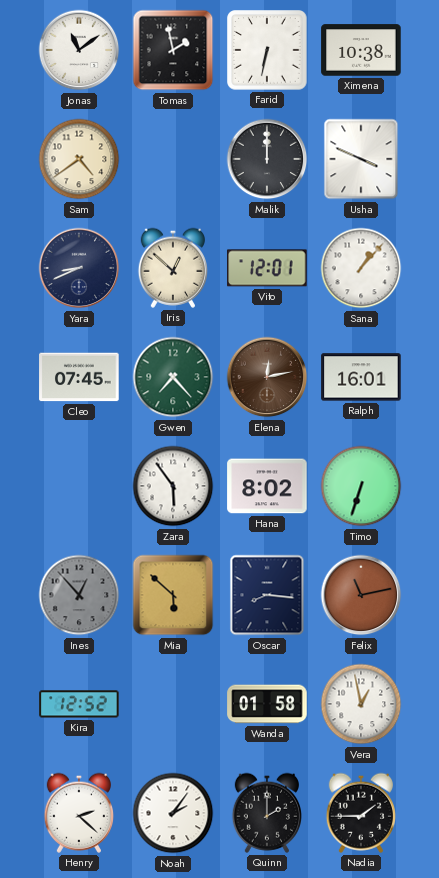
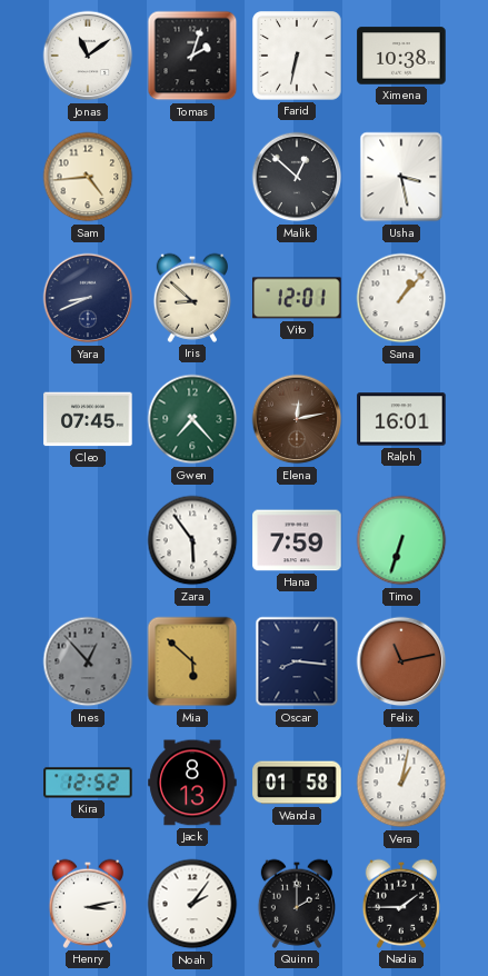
Tomas: 1:58 -> 2:03
Sam: 4:39 -> 4:44
Malik: 12:00 -> 12:52
Usha: 3:49 -> 3:28
Iris: 12:52 -> 8:52
Hana: 8:02 -> 7:59
Jack: none -> 8:13
Vera: 12:58 -> 1:02
Henry: 2:22 -> 3:13
